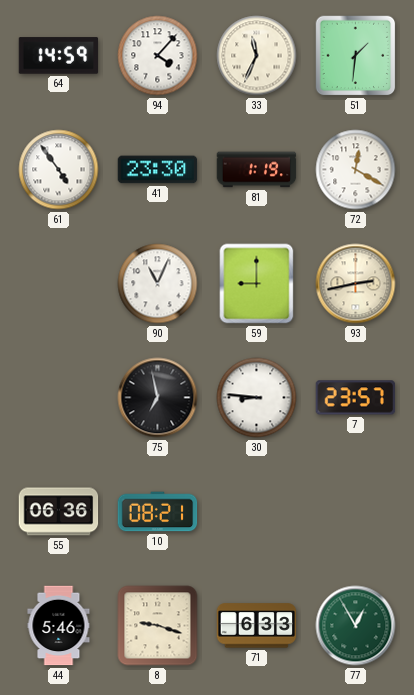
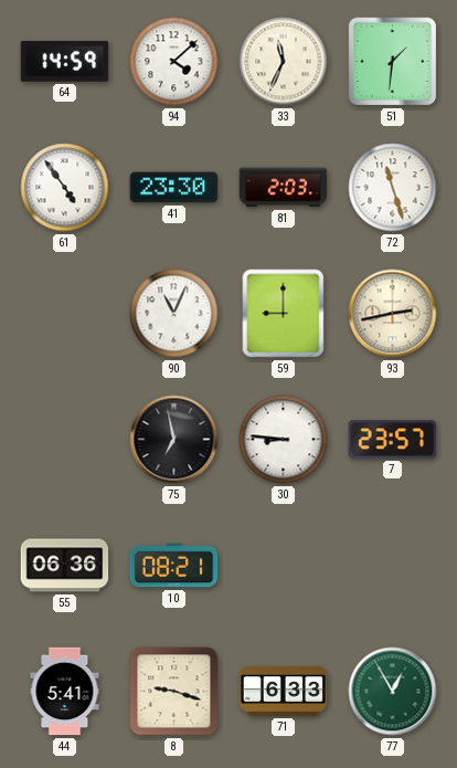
94: 4:07 -> 4:08
81: 1:19 -> 2:03
72: 12:20 -> 11:27
44: 5:46 -> 5:41
